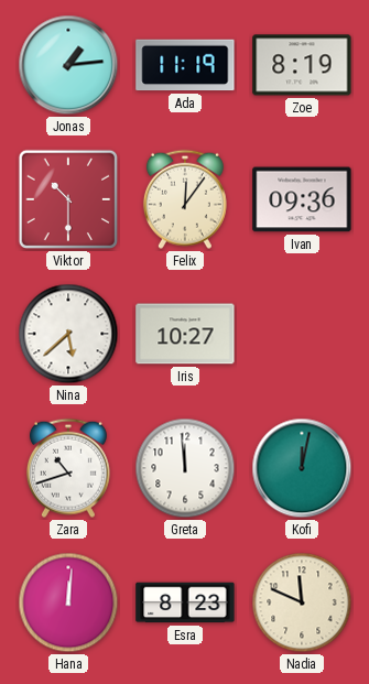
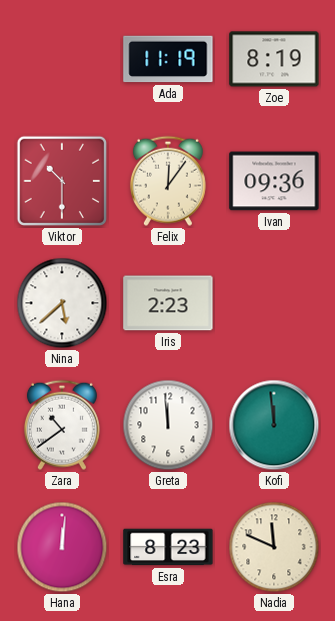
Jonas: 1:14 -> none
Iris: 10:27 -> 2:23
Zara: 10:42 -> 10:39
Kofi: 12:02 -> 11:59
